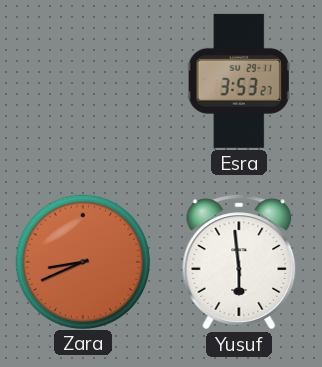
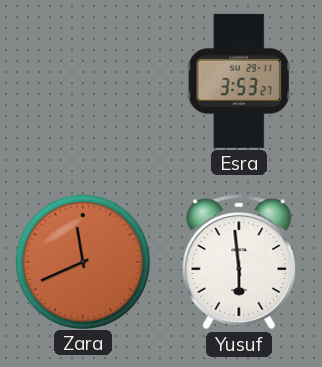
Zara: 8:41 -> 11:41
